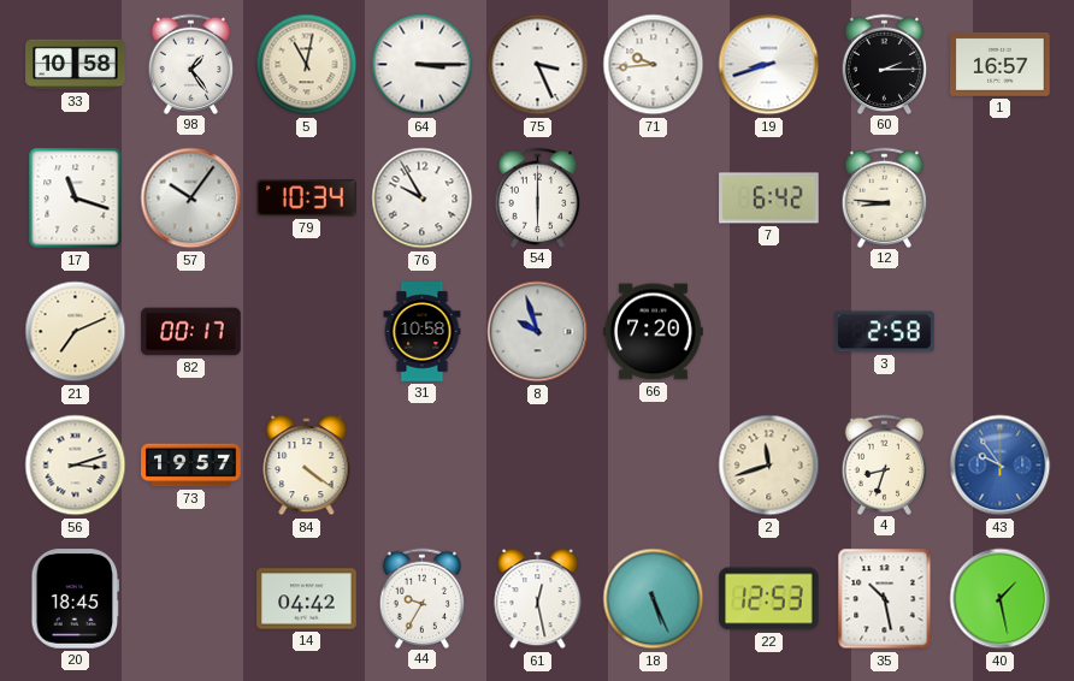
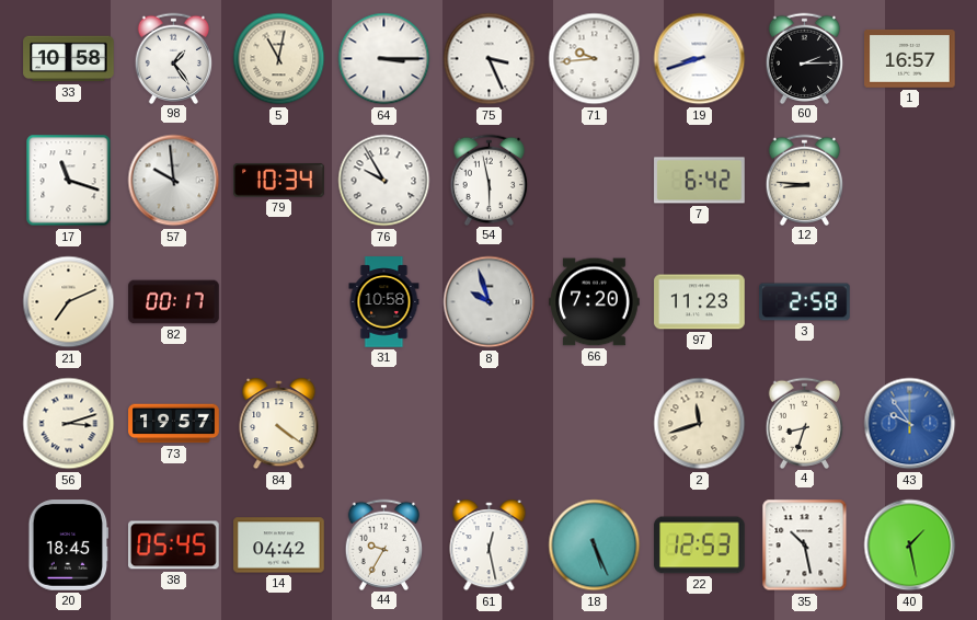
57: 10:06 -> 9:59
54: 6:00 -> 5:58
97: none -> 11:23
38: none -> 05:45
